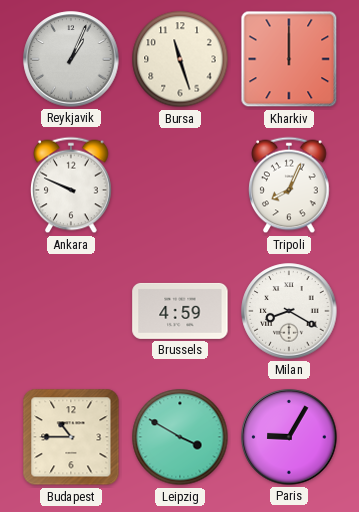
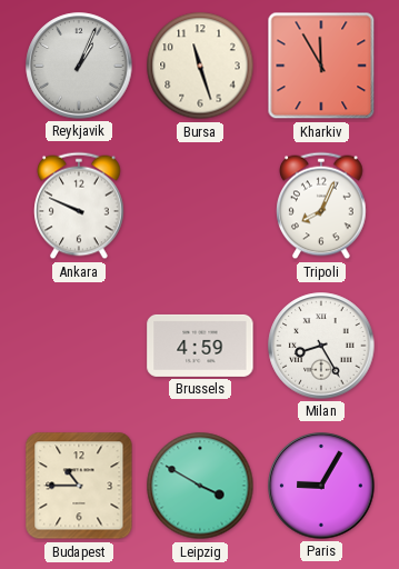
Kharkiv: 12:00 -> 11:55
Milan: 8:20 -> 8:25
